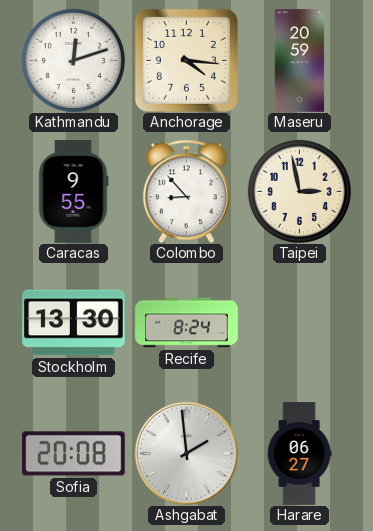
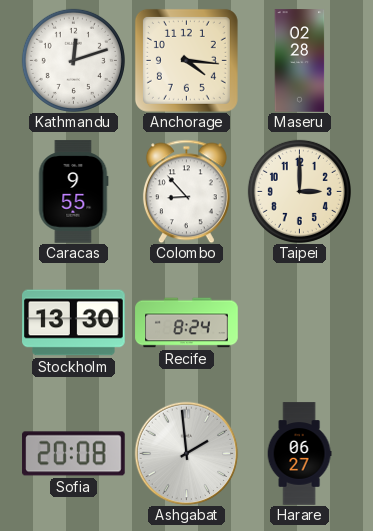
Maseru: 20:59 -> 02:28
Taipei: 2:58 -> 3:00
